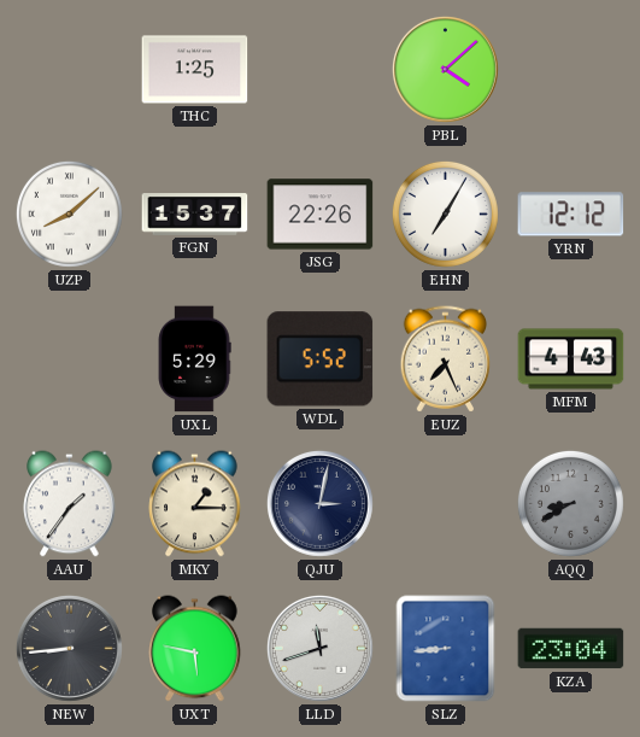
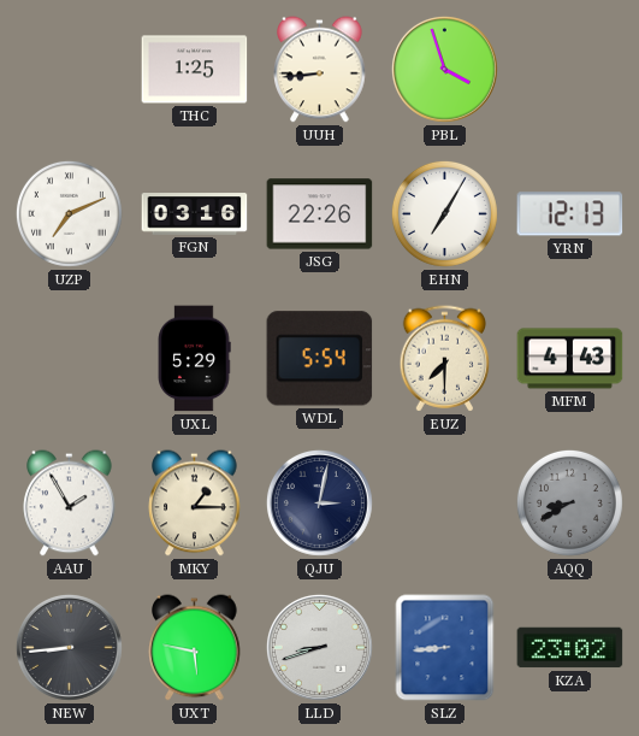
UUH: none -> 8:44
PBL: 4:08 -> 3:57
UZP: 8:08 -> 7:11
FGN: 15:37 -> 03:16
YRN: 12:12 -> 12:13
WDL: 5:52 -> 5:54
EUZ: 7:26 -> 7:30
AAU: 1:36 -> 1:55
LLD: 11:42 -> 8:42
KZA: 23:04 -> 23:02
